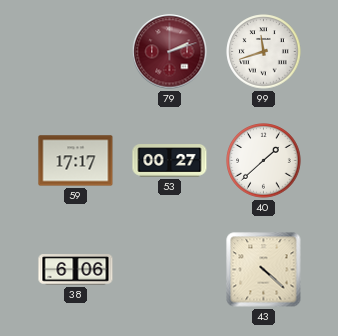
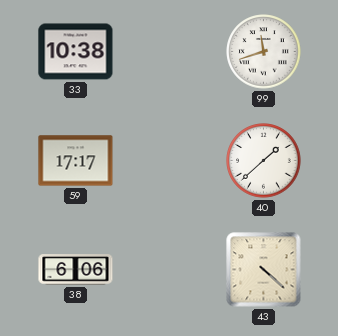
33: none -> 10:38
79: 2:12 -> none
53: 00:27 -> none
